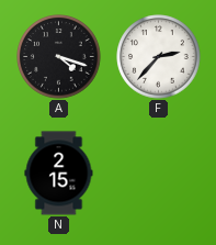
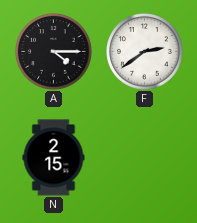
A: 4:18 -> 4:15
F: 2:37 -> 2:39
